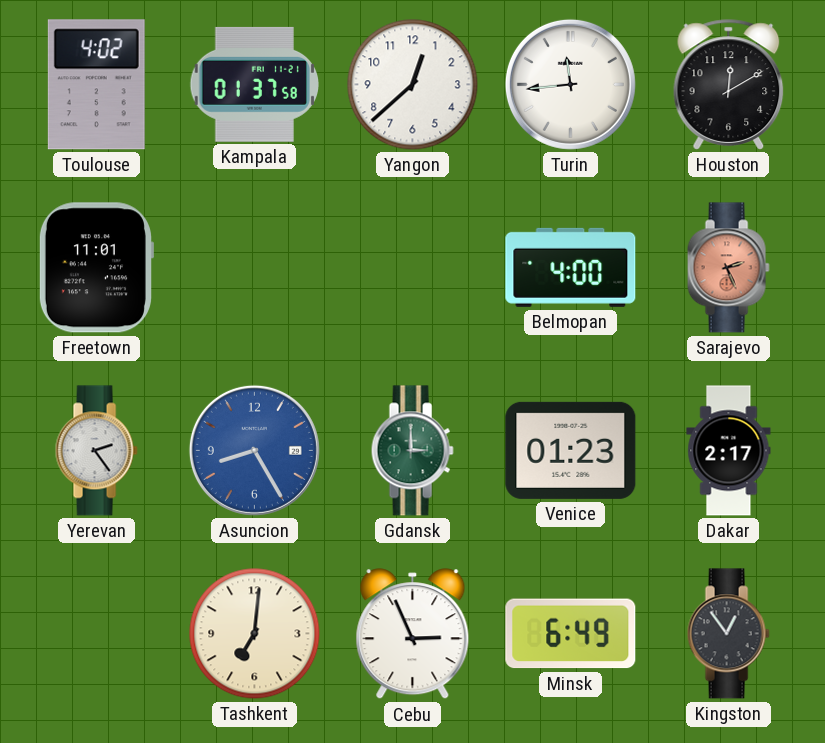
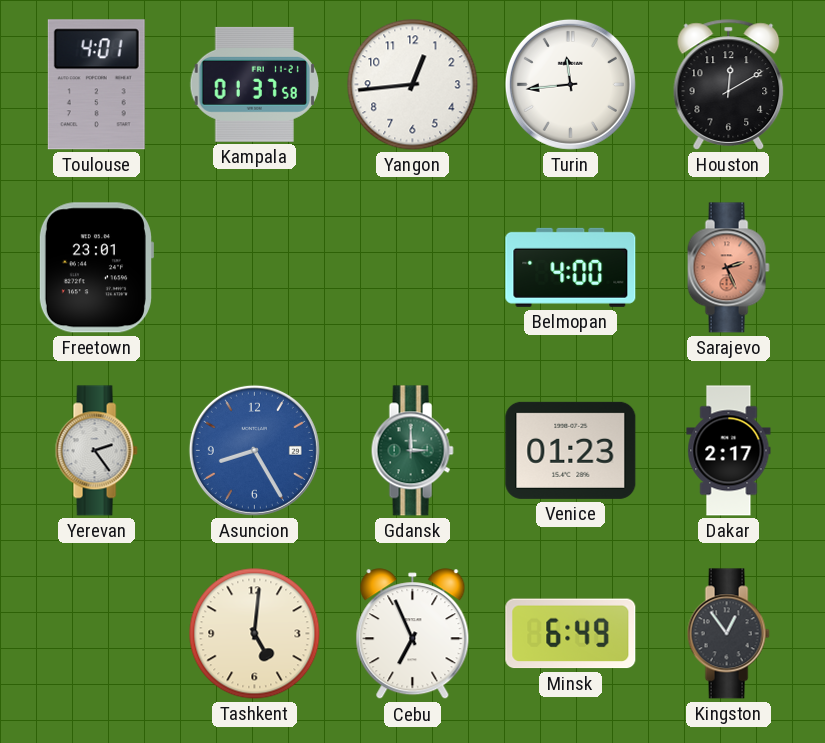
Toulouse: 4:02 -> 4:01
Yangon: 12:38 -> 12:44
Freetown: 11:01 -> 23:01
Tashkent: 7:01 -> 5:01
Cebu: 2:56 -> 6:56
